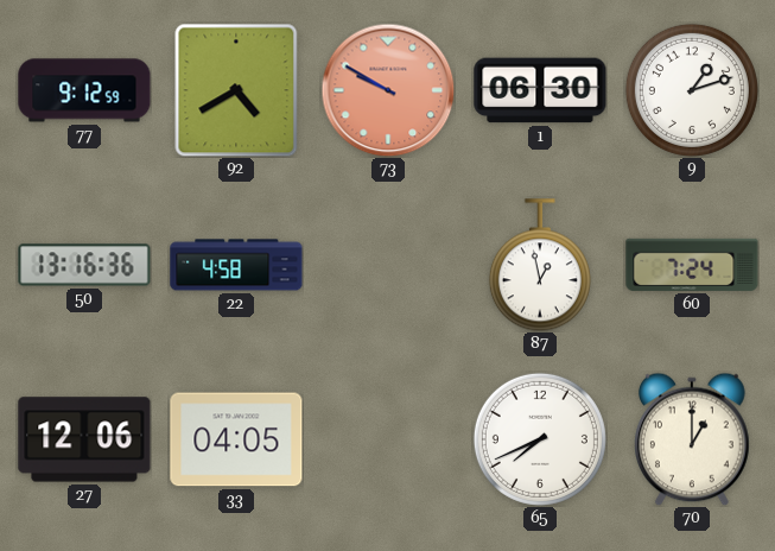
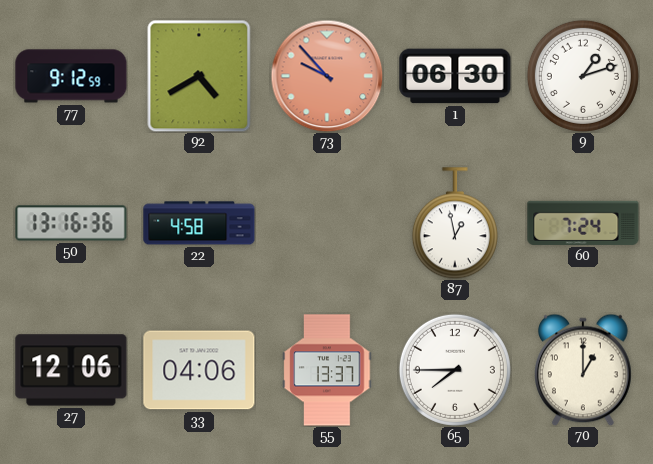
73: 9:50 -> 9:53
33: 04:05 -> 04:06
55: none -> 13:37
65: 7:41 -> 7:45
